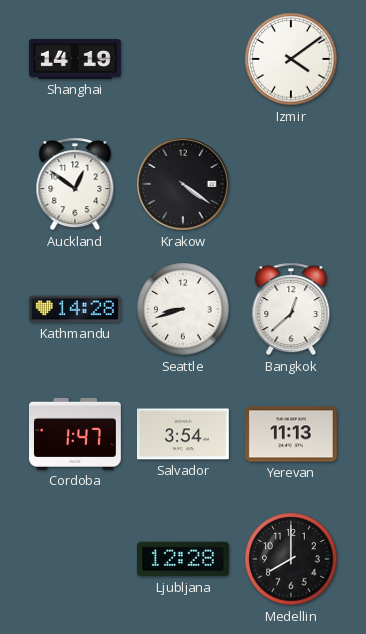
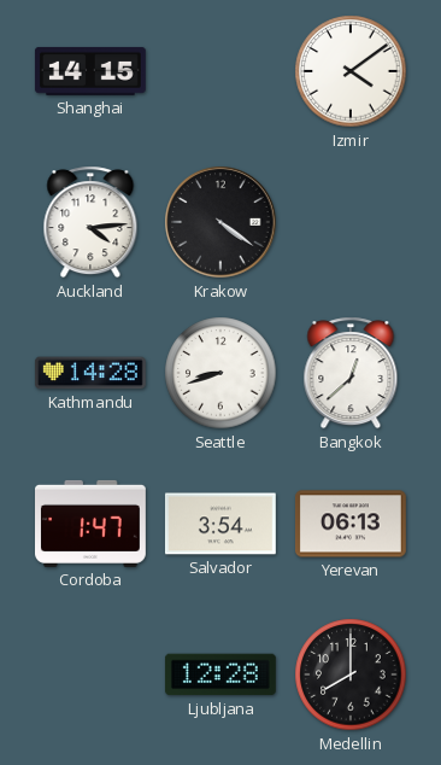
Shanghai: 14:19 -> 14:15
Auckland: 12:51 -> 4:14
Yerevan: 11:13 -> 06:13
